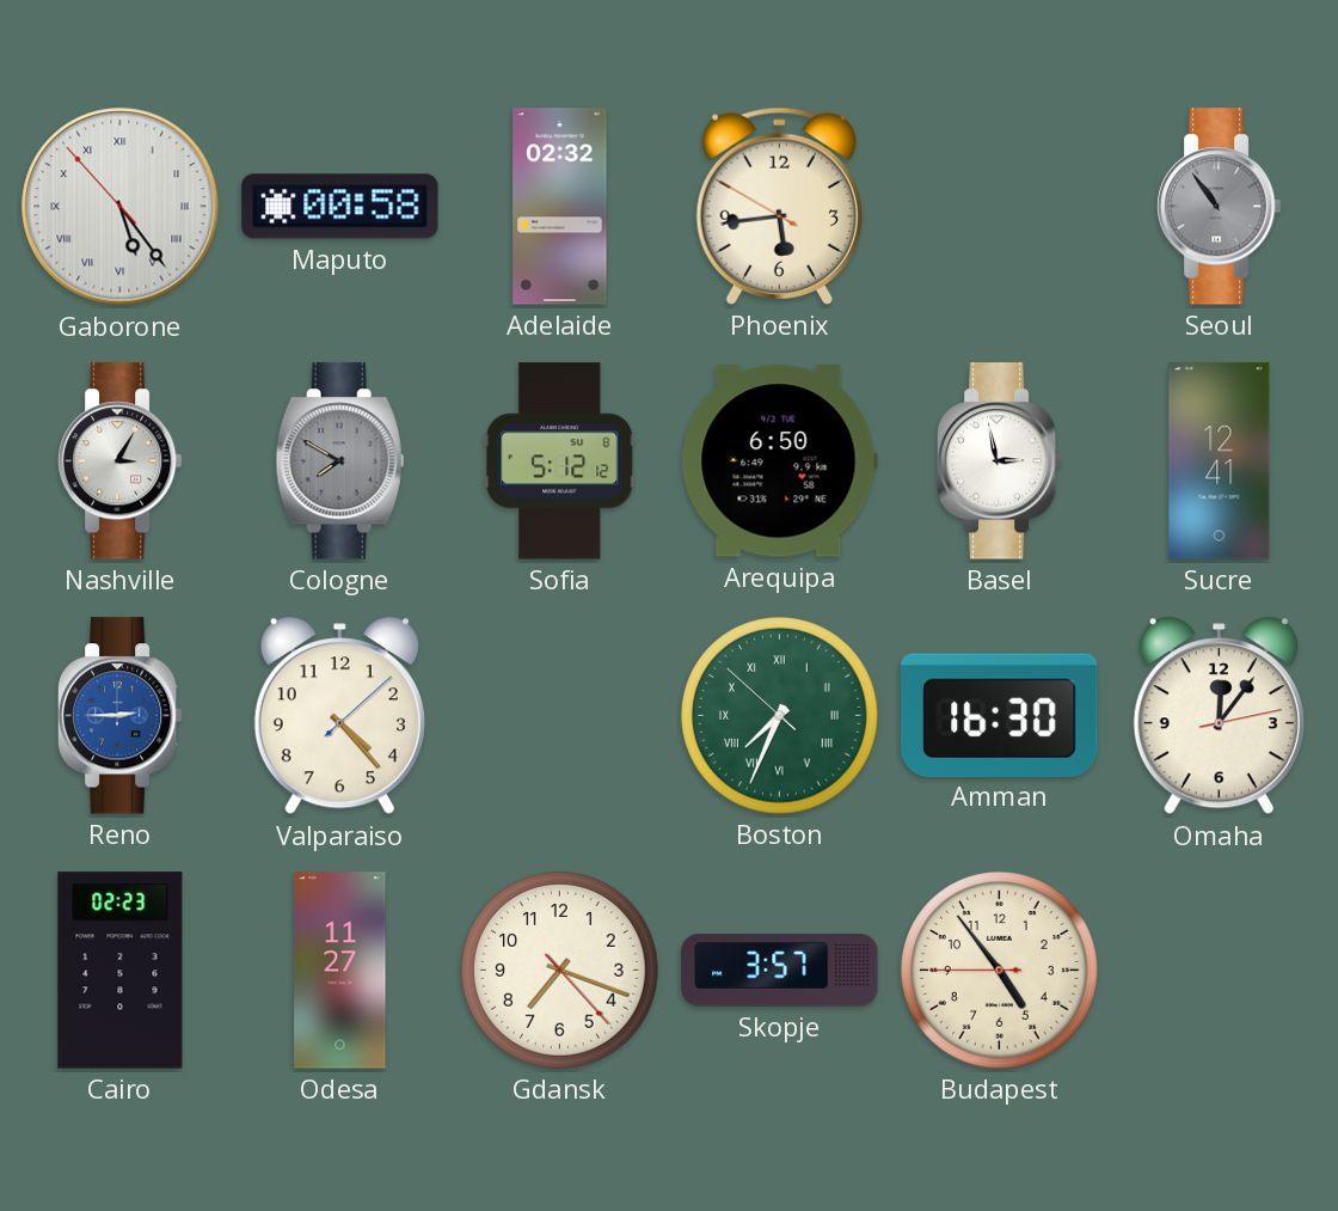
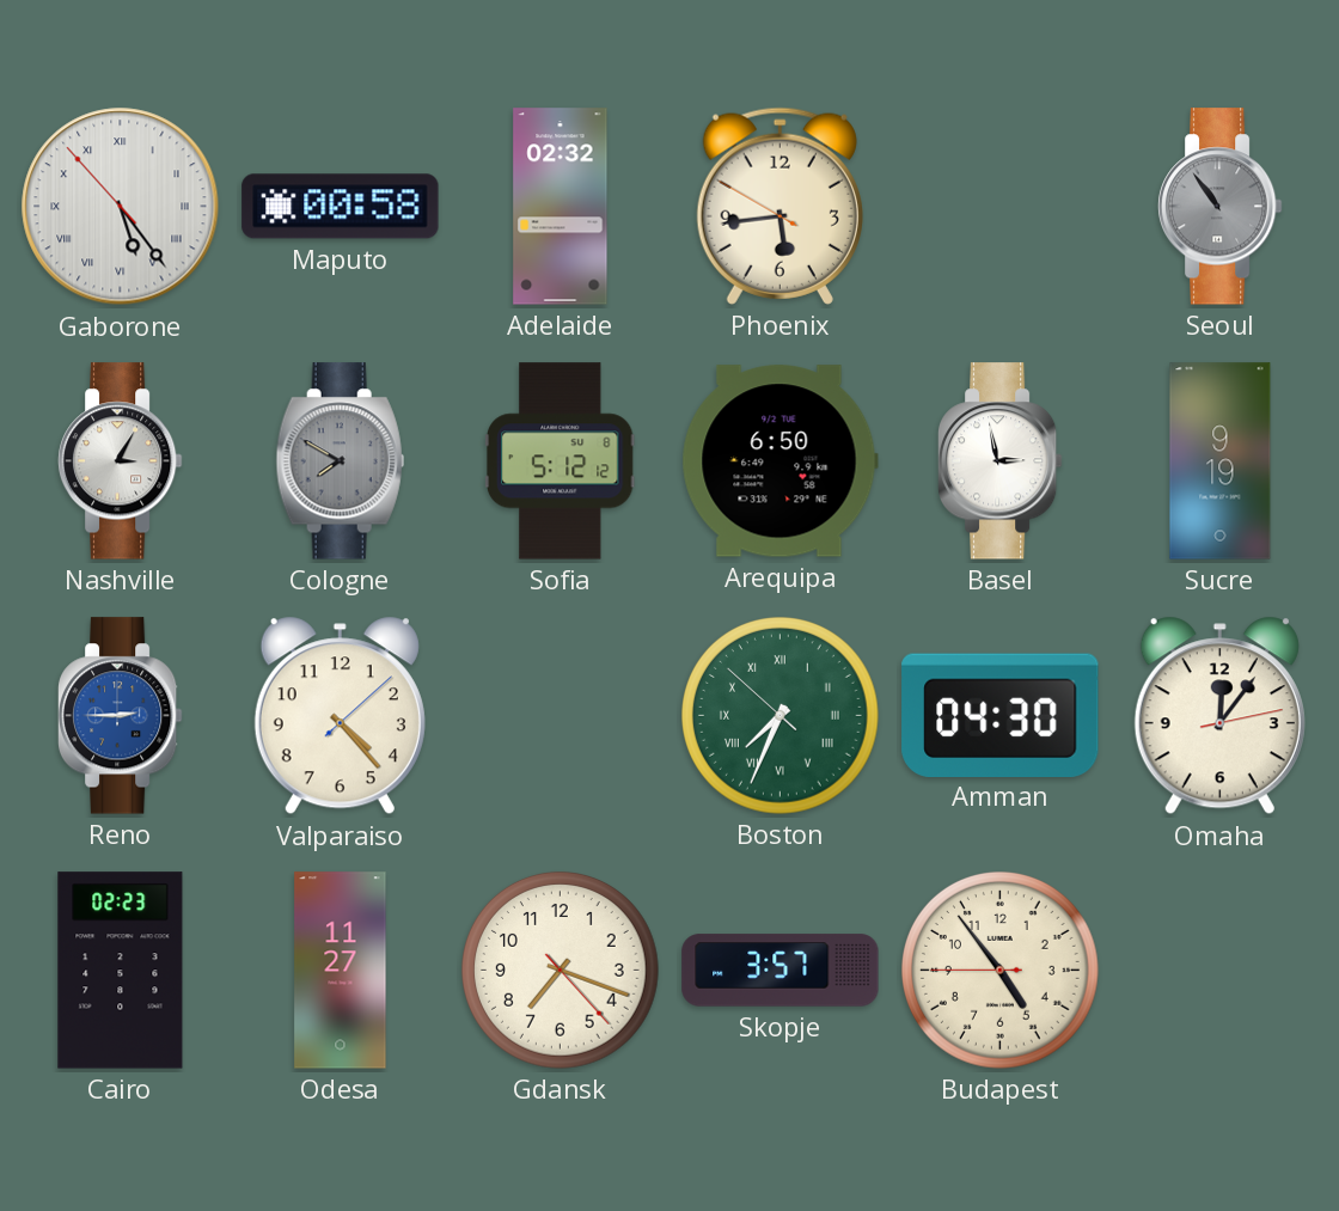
Sucre: 12:41 -> 9:19
Amman: 16:30 -> 04:30
